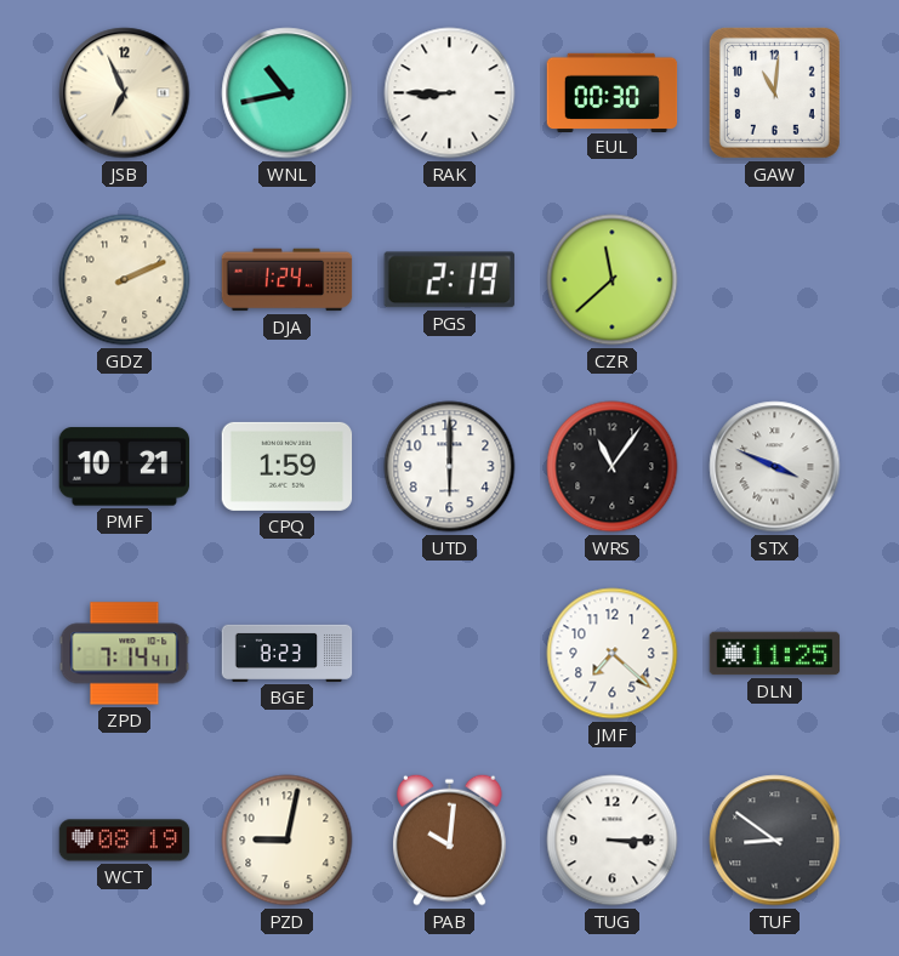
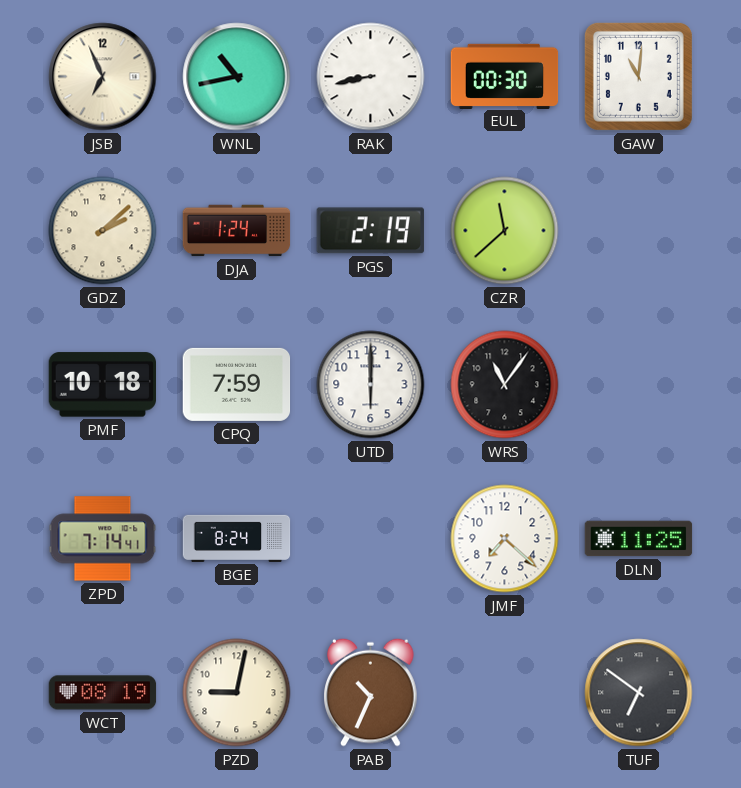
RAK: 8:45 -> 8:43
GDZ: 2:11 -> 2:08
PMF: 10:21 -> 10:18
CPQ: 1:59 -> 7:59
STX: 3:49 -> none
BGE: 8:23 -> 8:24
PAB: 10:01 -> 10:34
TUG: 3:15 -> none
TUF: 8:51 -> 6:51
